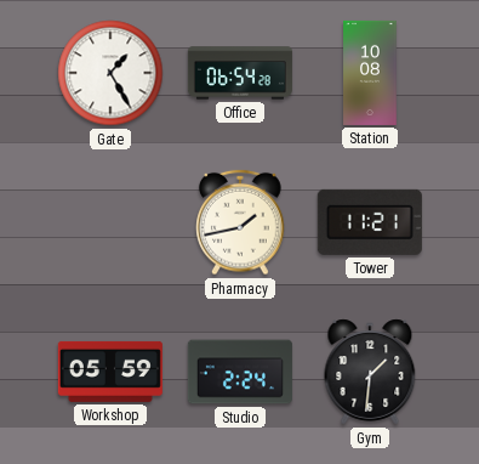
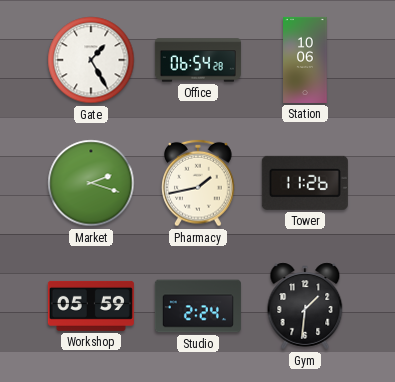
Station: 10:08 -> 10:06
Market: none -> 2:18
Tower: 11:21 -> 11:26
